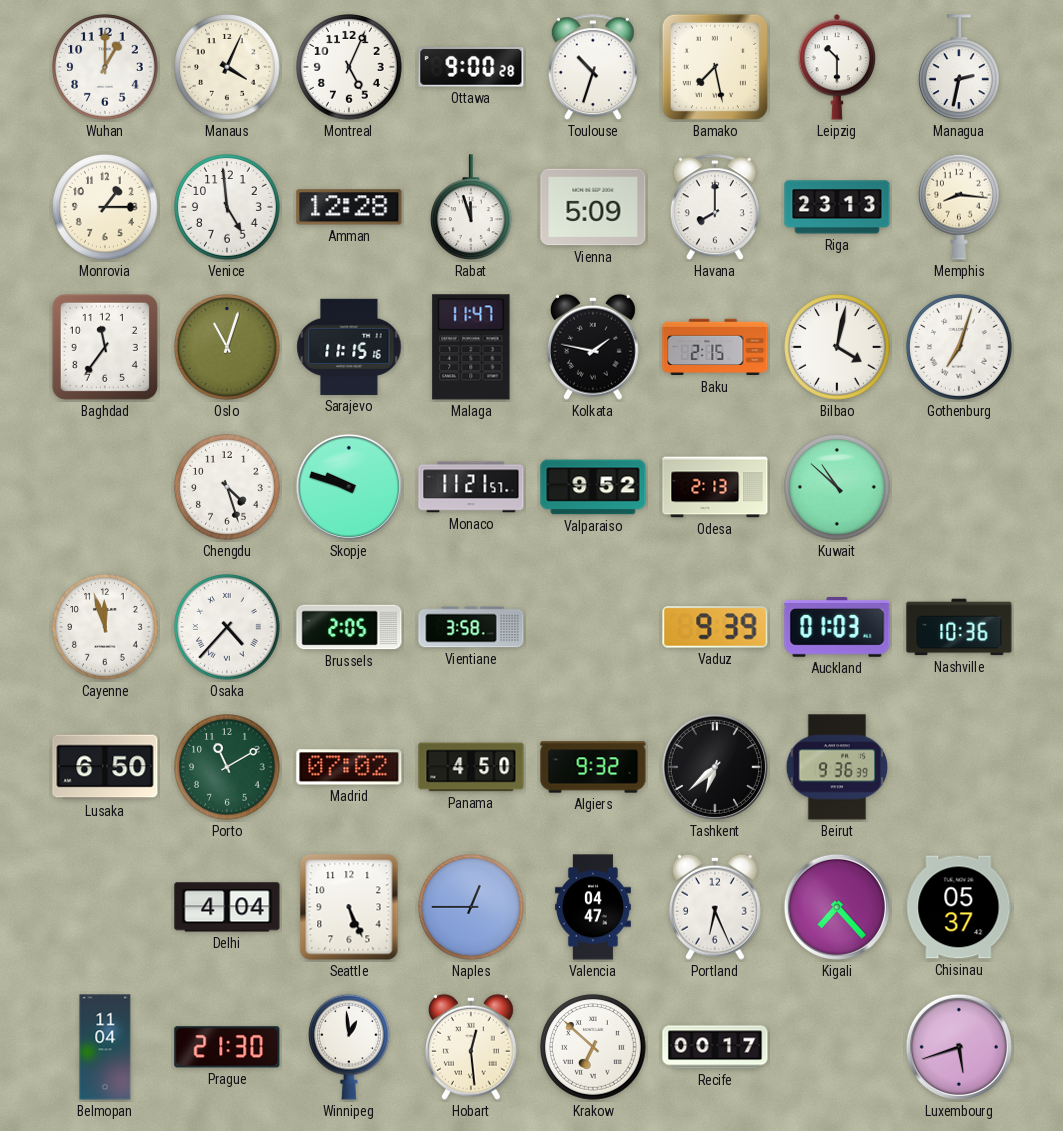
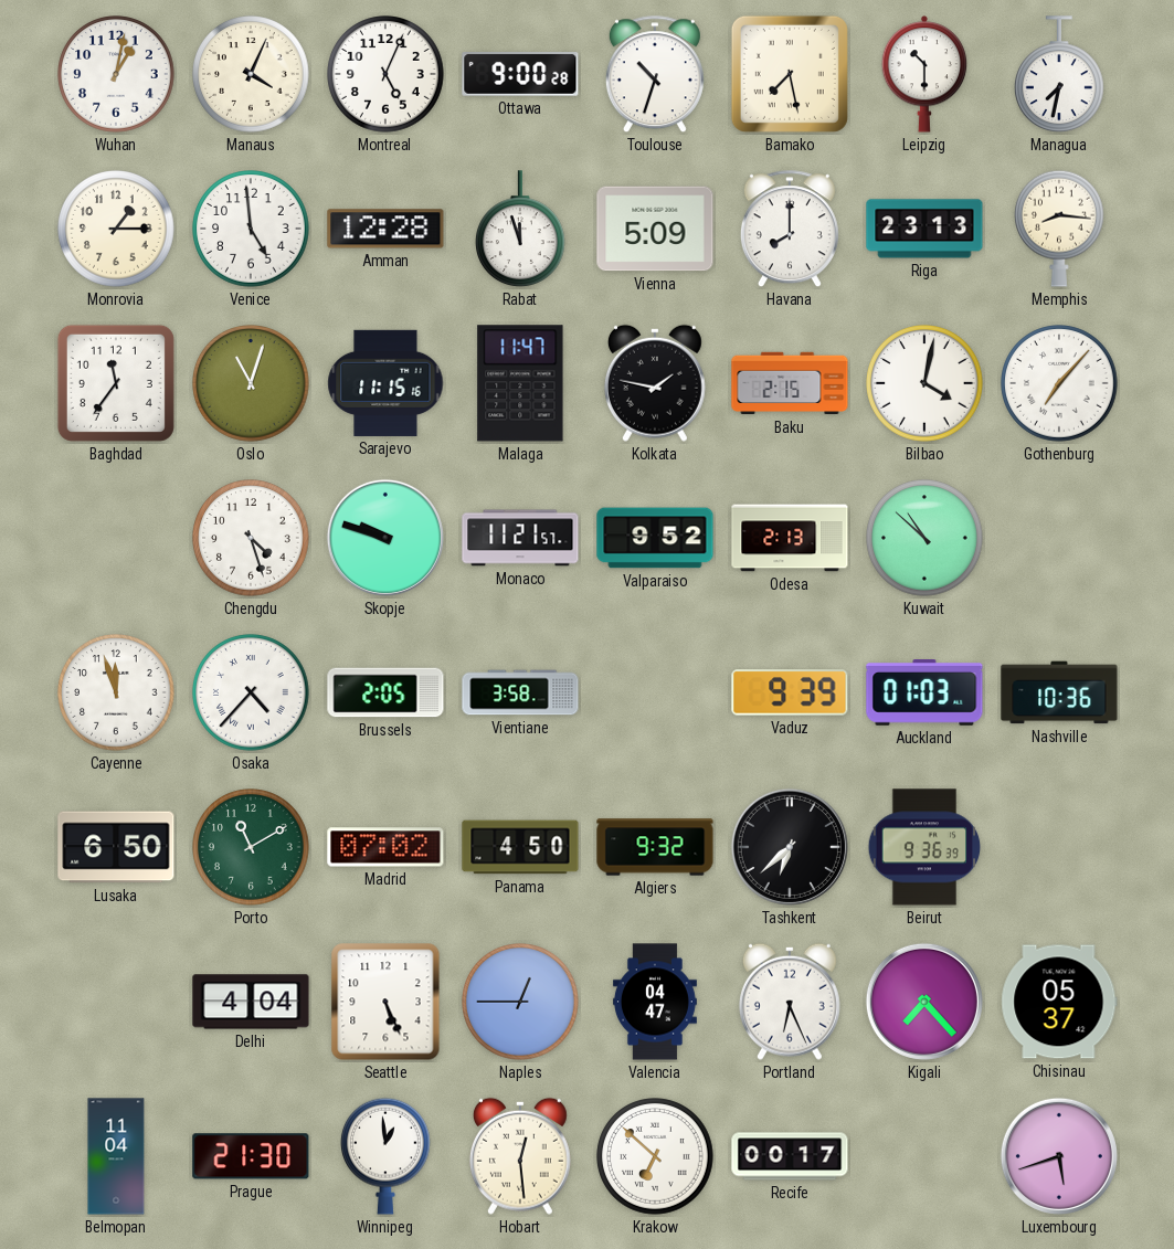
Wuhan: 1:00 -> 1:02
Managua: 2:32 -> 7:32
Gothenburg: 7:03 -> 7:07
